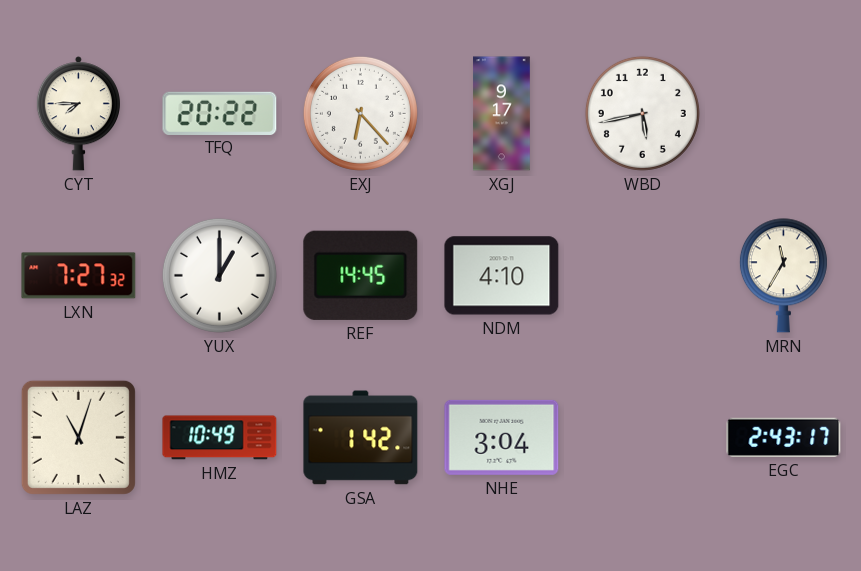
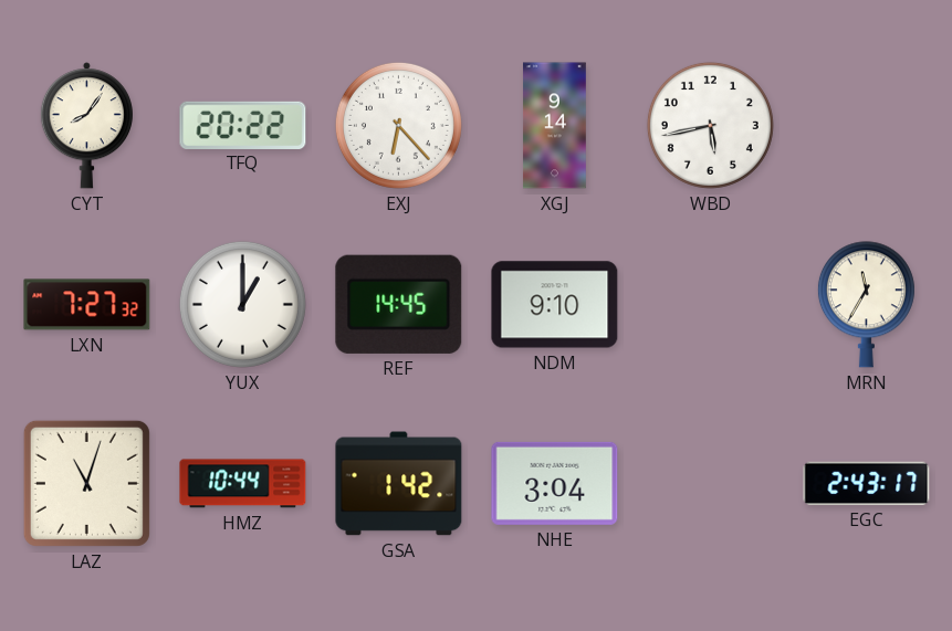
CYT: 7:45 -> 8:06
XGJ: 9:17 -> 9:14
NDM: 4:10 -> 9:10
HMZ: 10:49 -> 10:44
